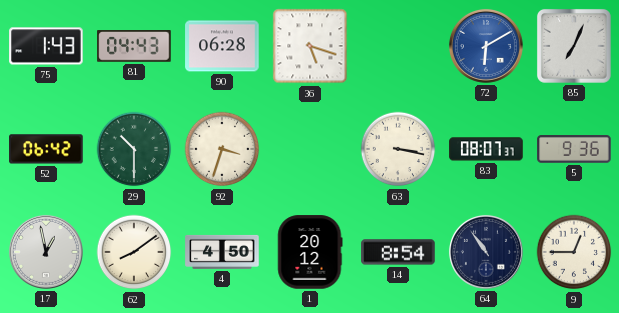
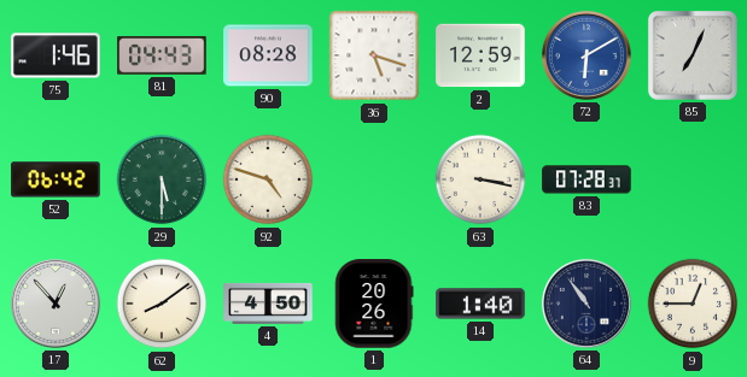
75: 1:43 -> 1:46
90: 06:28 -> 08:28
2: none -> 12:59
29: 10:30 -> 5:30
92: 3:33 -> 4:48
83: 08:07 -> 07:28
5: 9:36 -> none
17: 12:58 -> 12:53
1: 20:12 -> 20:26
14: 8:54 -> 1:40
